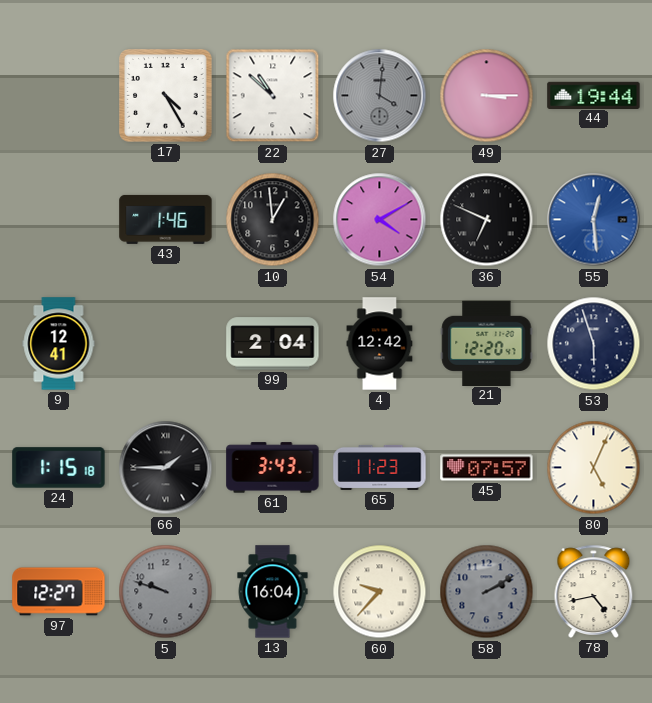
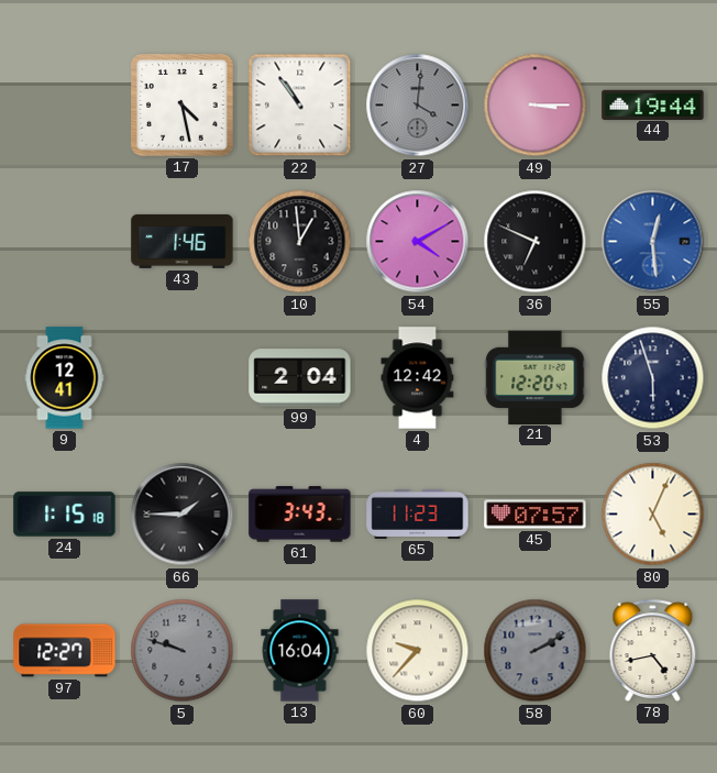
17: 4:25 -> 4:28
22: 10:52 -> 10:54
